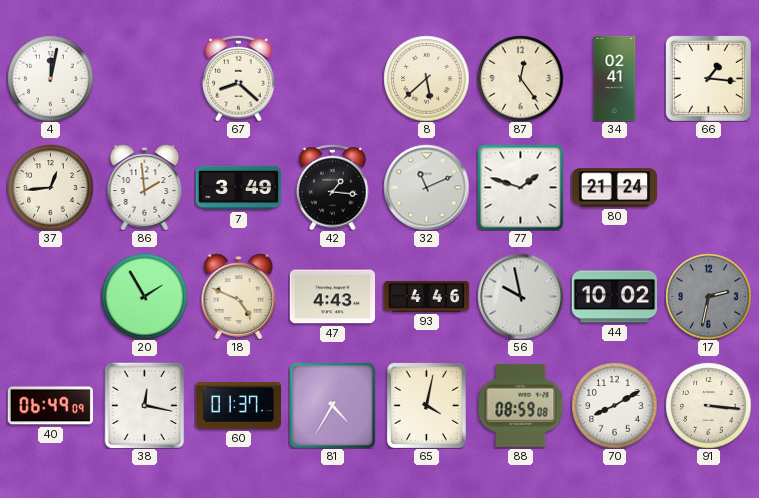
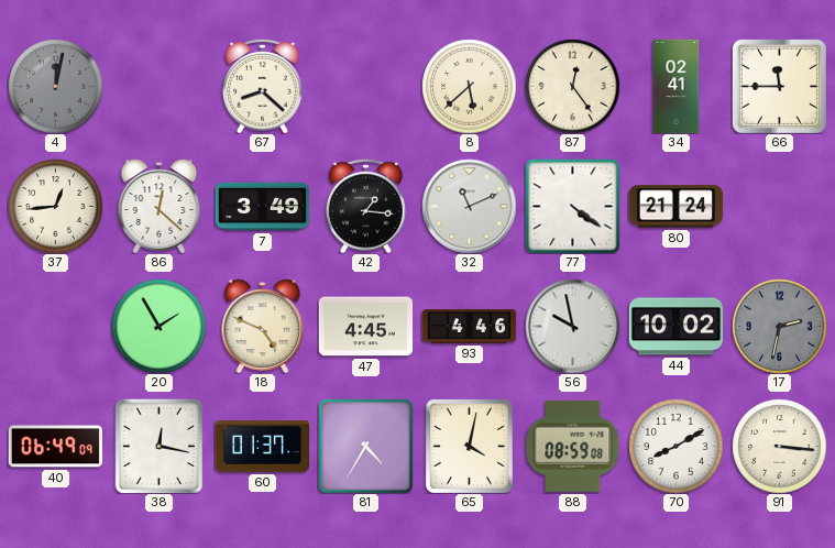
4 dial: white -> grey
66: 1:16 -> 11:45
86: 1:59 -> 12:22
77: 1:48 -> 4:21
47: 4:43 -> 4:45
